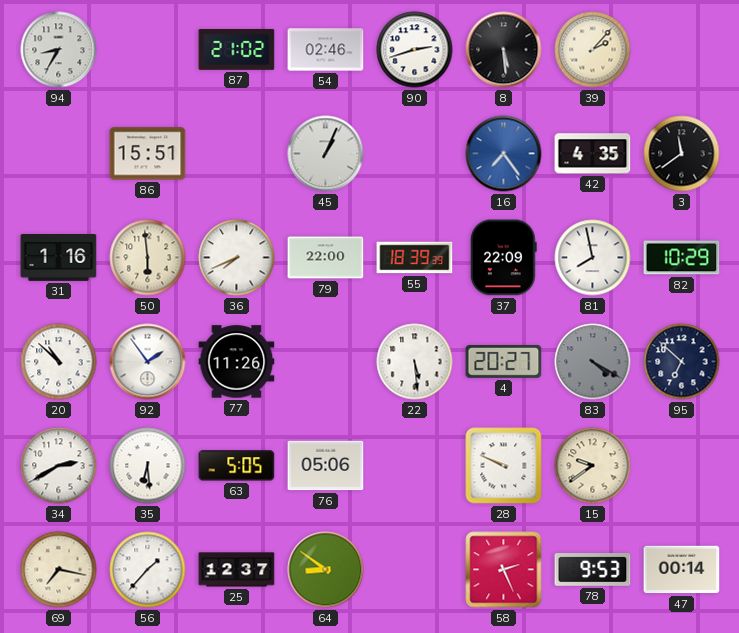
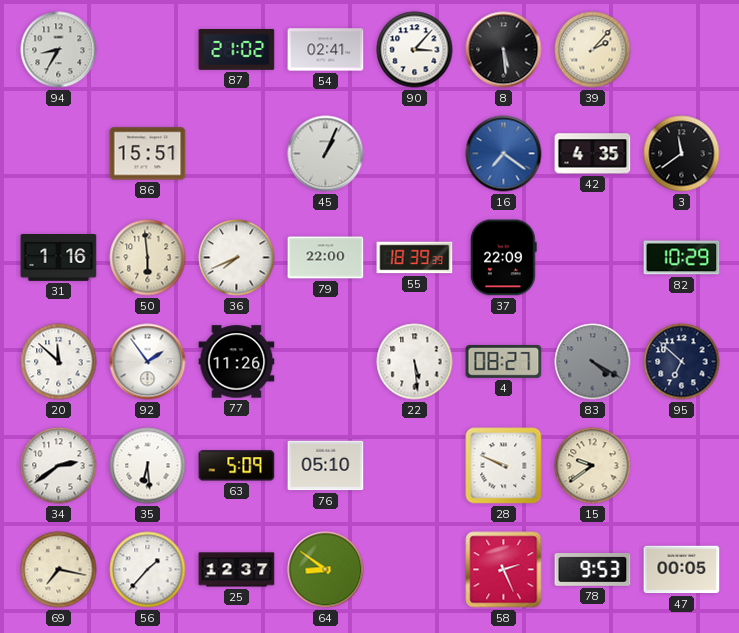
54: 02:46 -> 02:41
90: 2:42 -> 3:07
16: 7:24 -> 7:21
81: 7:58 -> none
20: 10:52 -> 11:52
4: 20:27 -> 08:27
34: 2:40 -> 2:39
63: 5:05 -> 5:09
76: 05:06 -> 05:10
47: 00:14 -> 00:05
